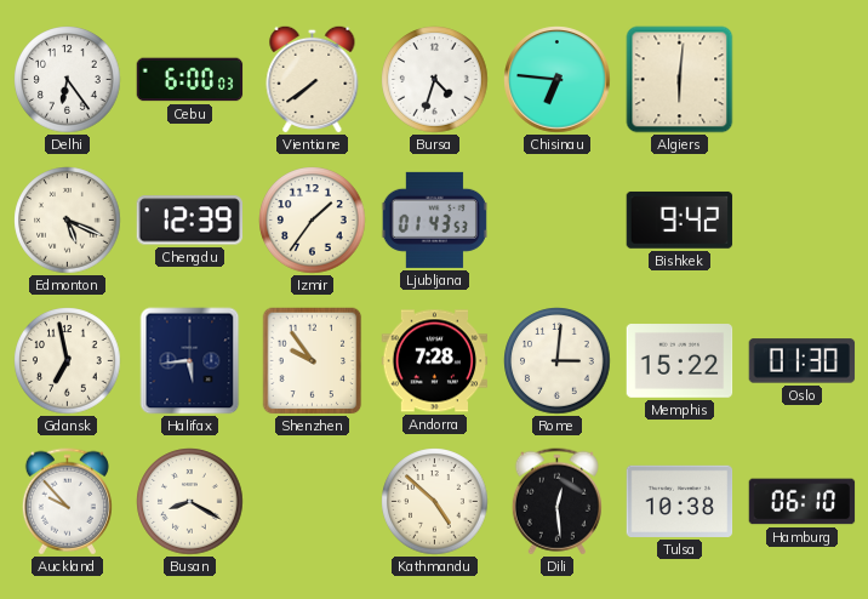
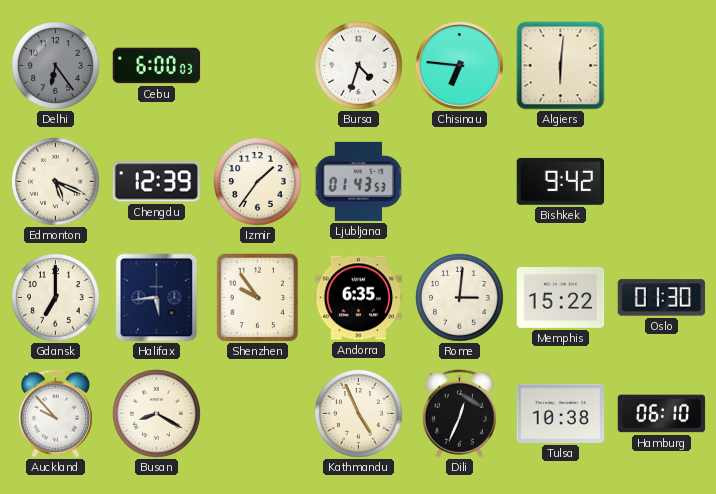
Delhi dial: white -> grey
Vientiane: 7:39 -> none
Gdansk: 6:58 -> 7:00
Andorra: 7:28 -> 6:35
Kathmandu: 4:52 -> 4:56
Dili: 12:29 -> 12:34
